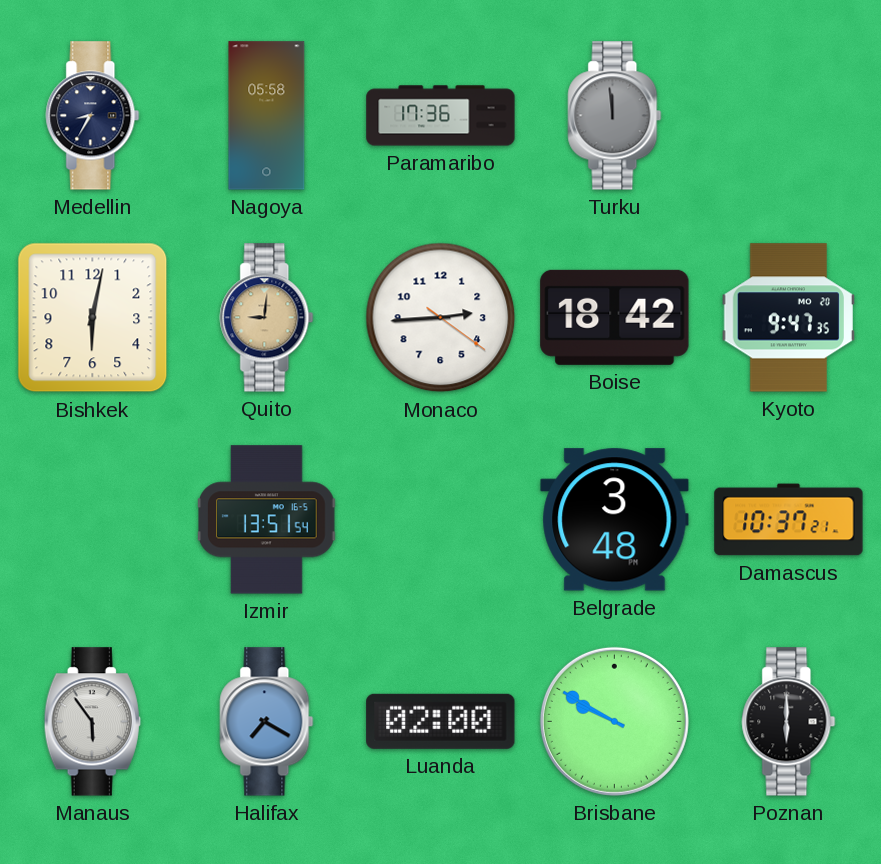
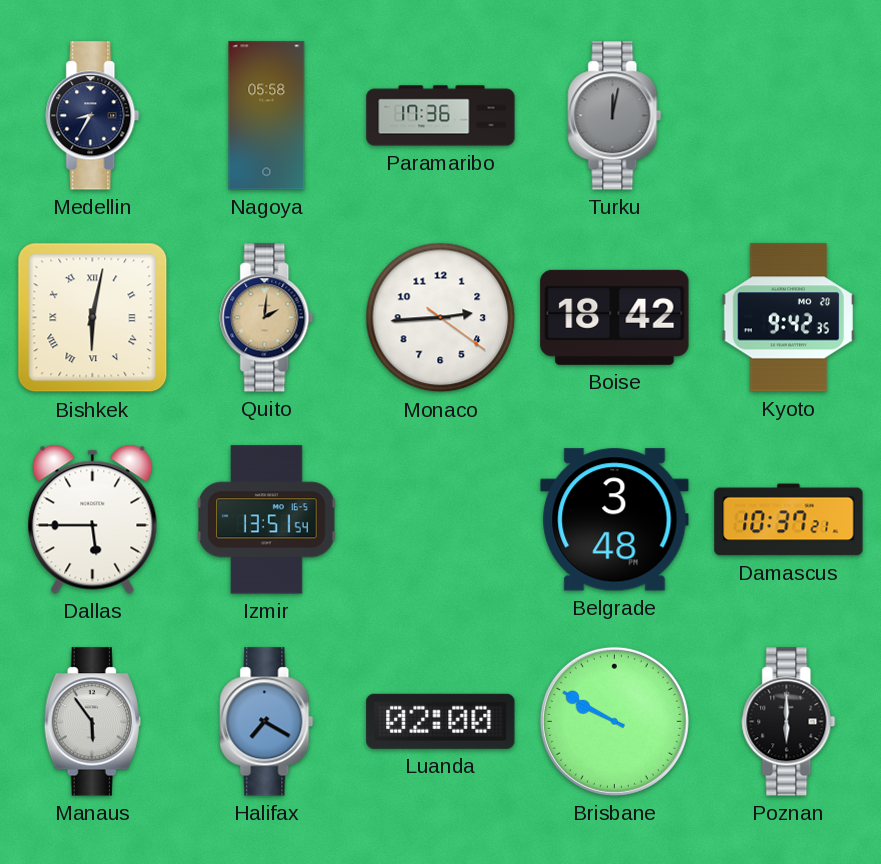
Turku: 11:59 -> 12:02
Bishkek numerals: Arabic -> Roman
Quito: 9:01 -> 2:01
Kyoto: 9:47 -> 9:42
Dallas: none -> 5:45
